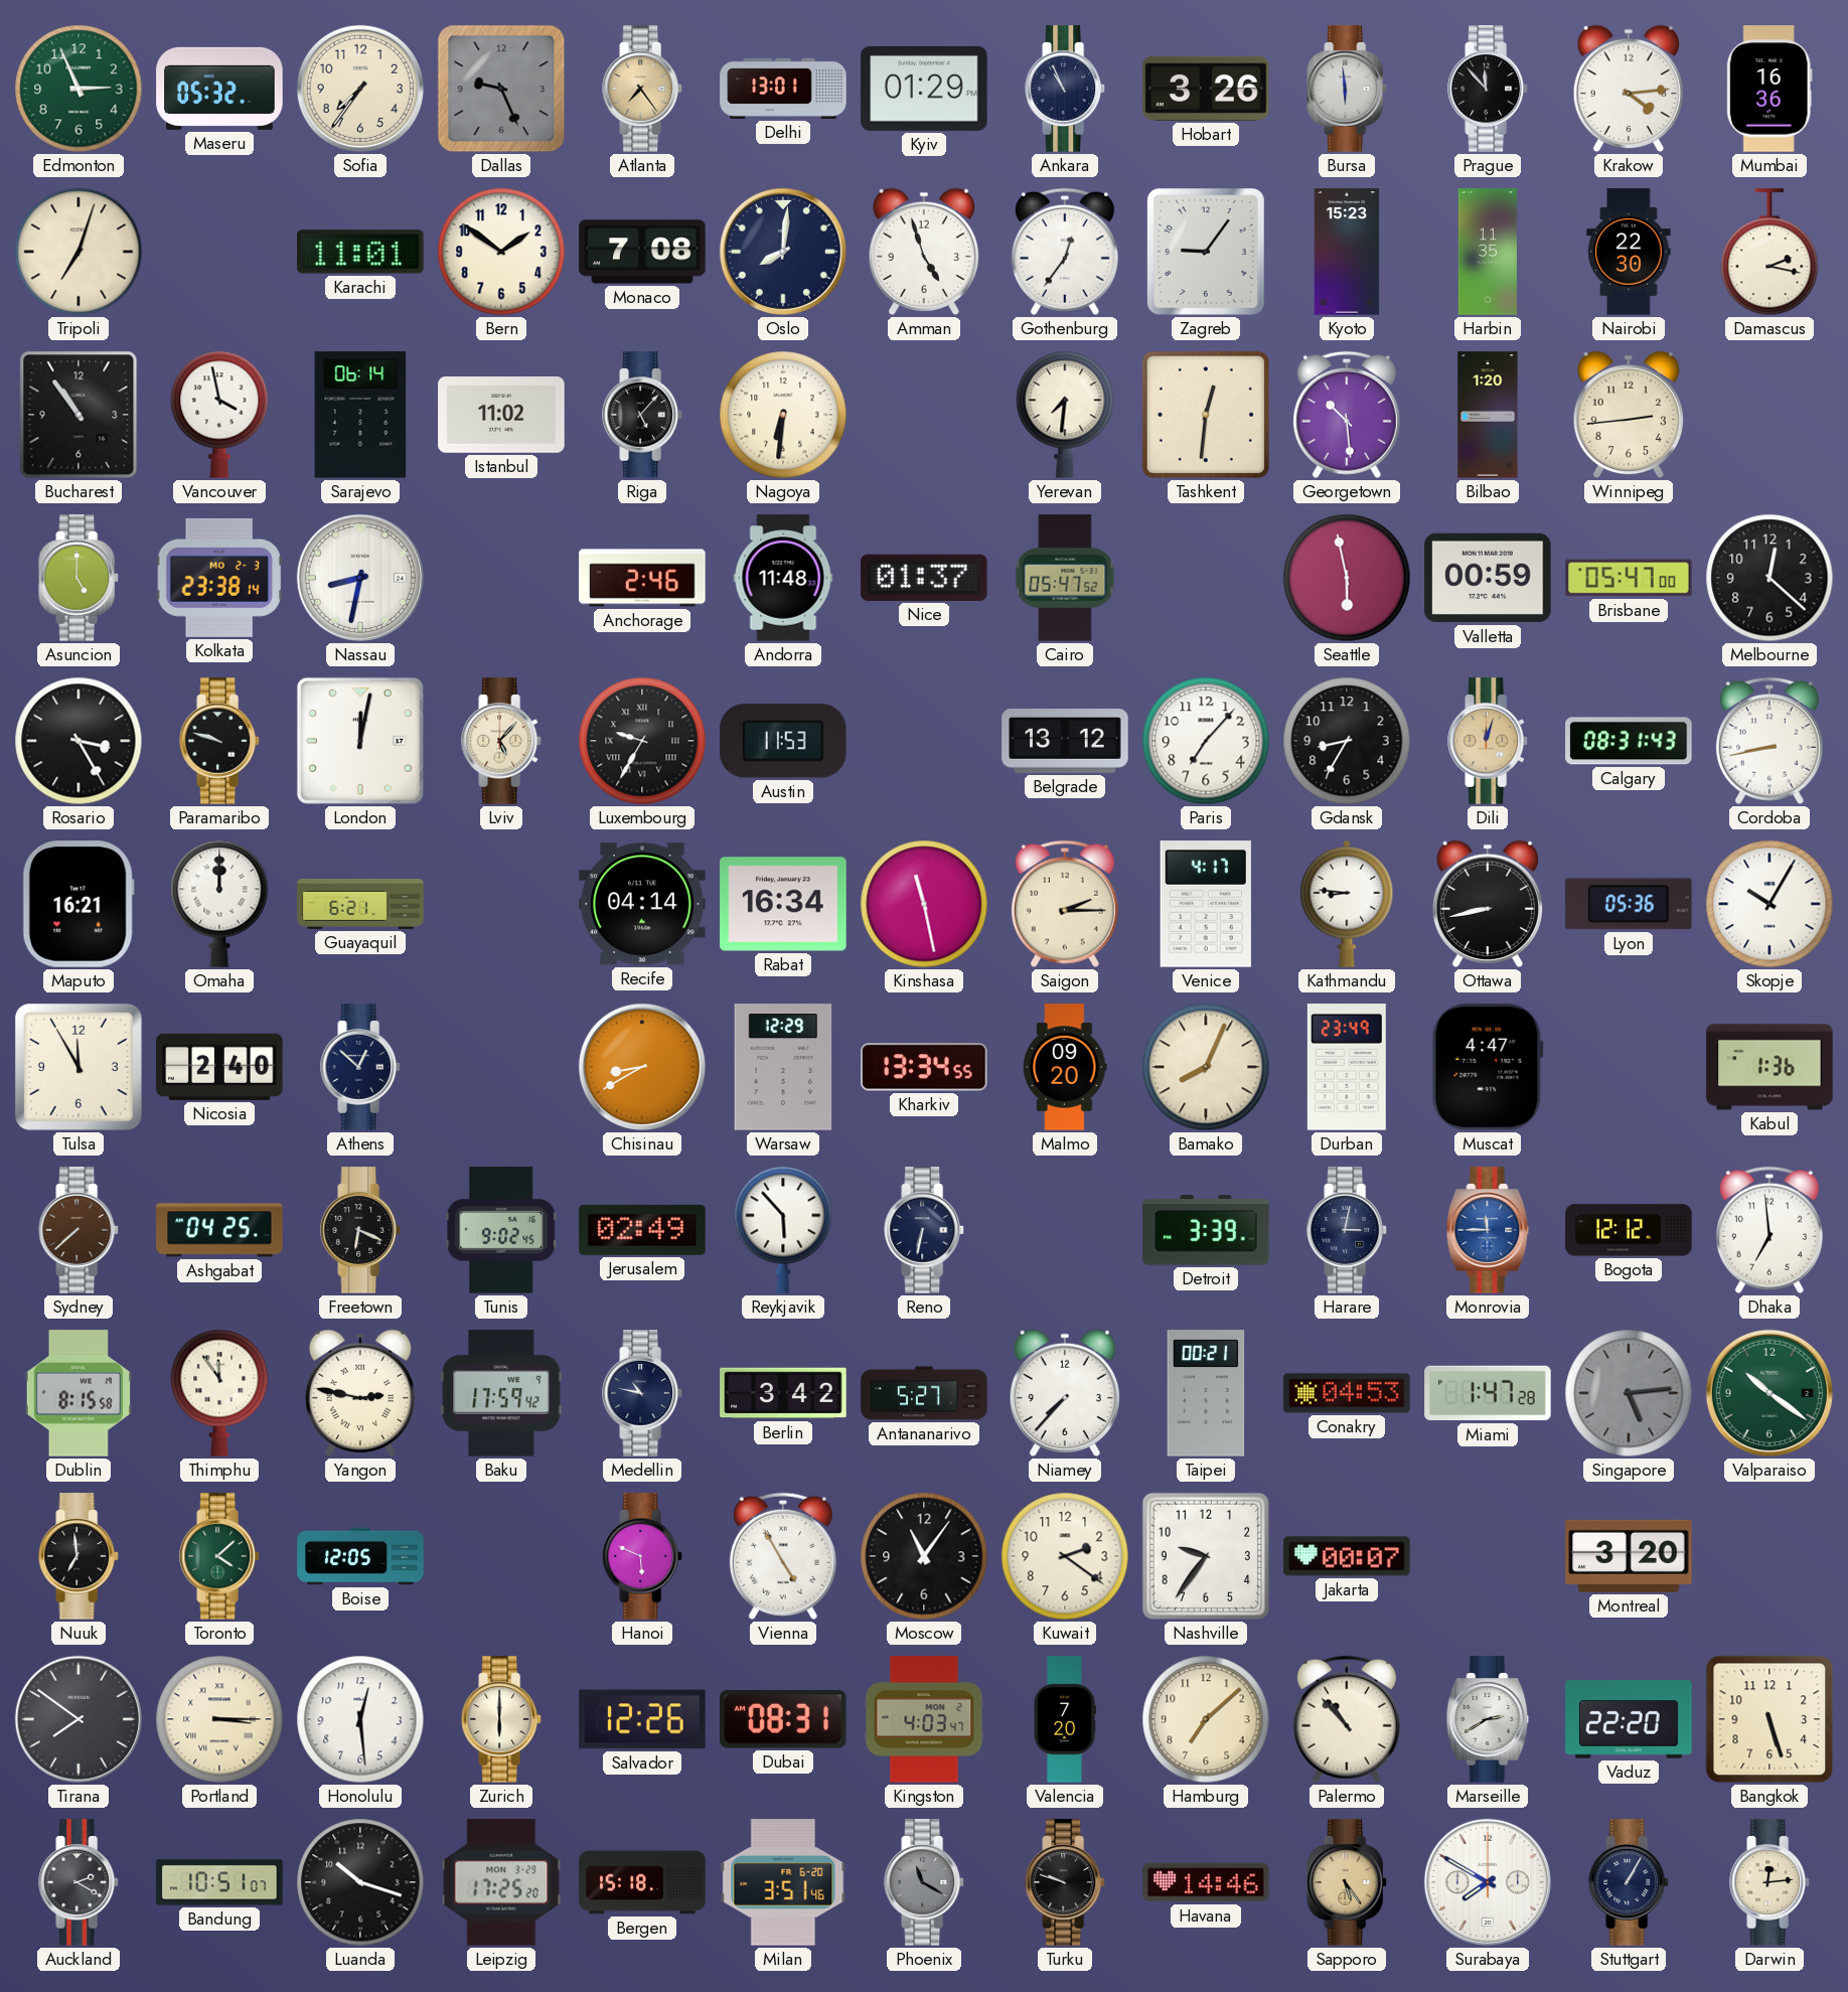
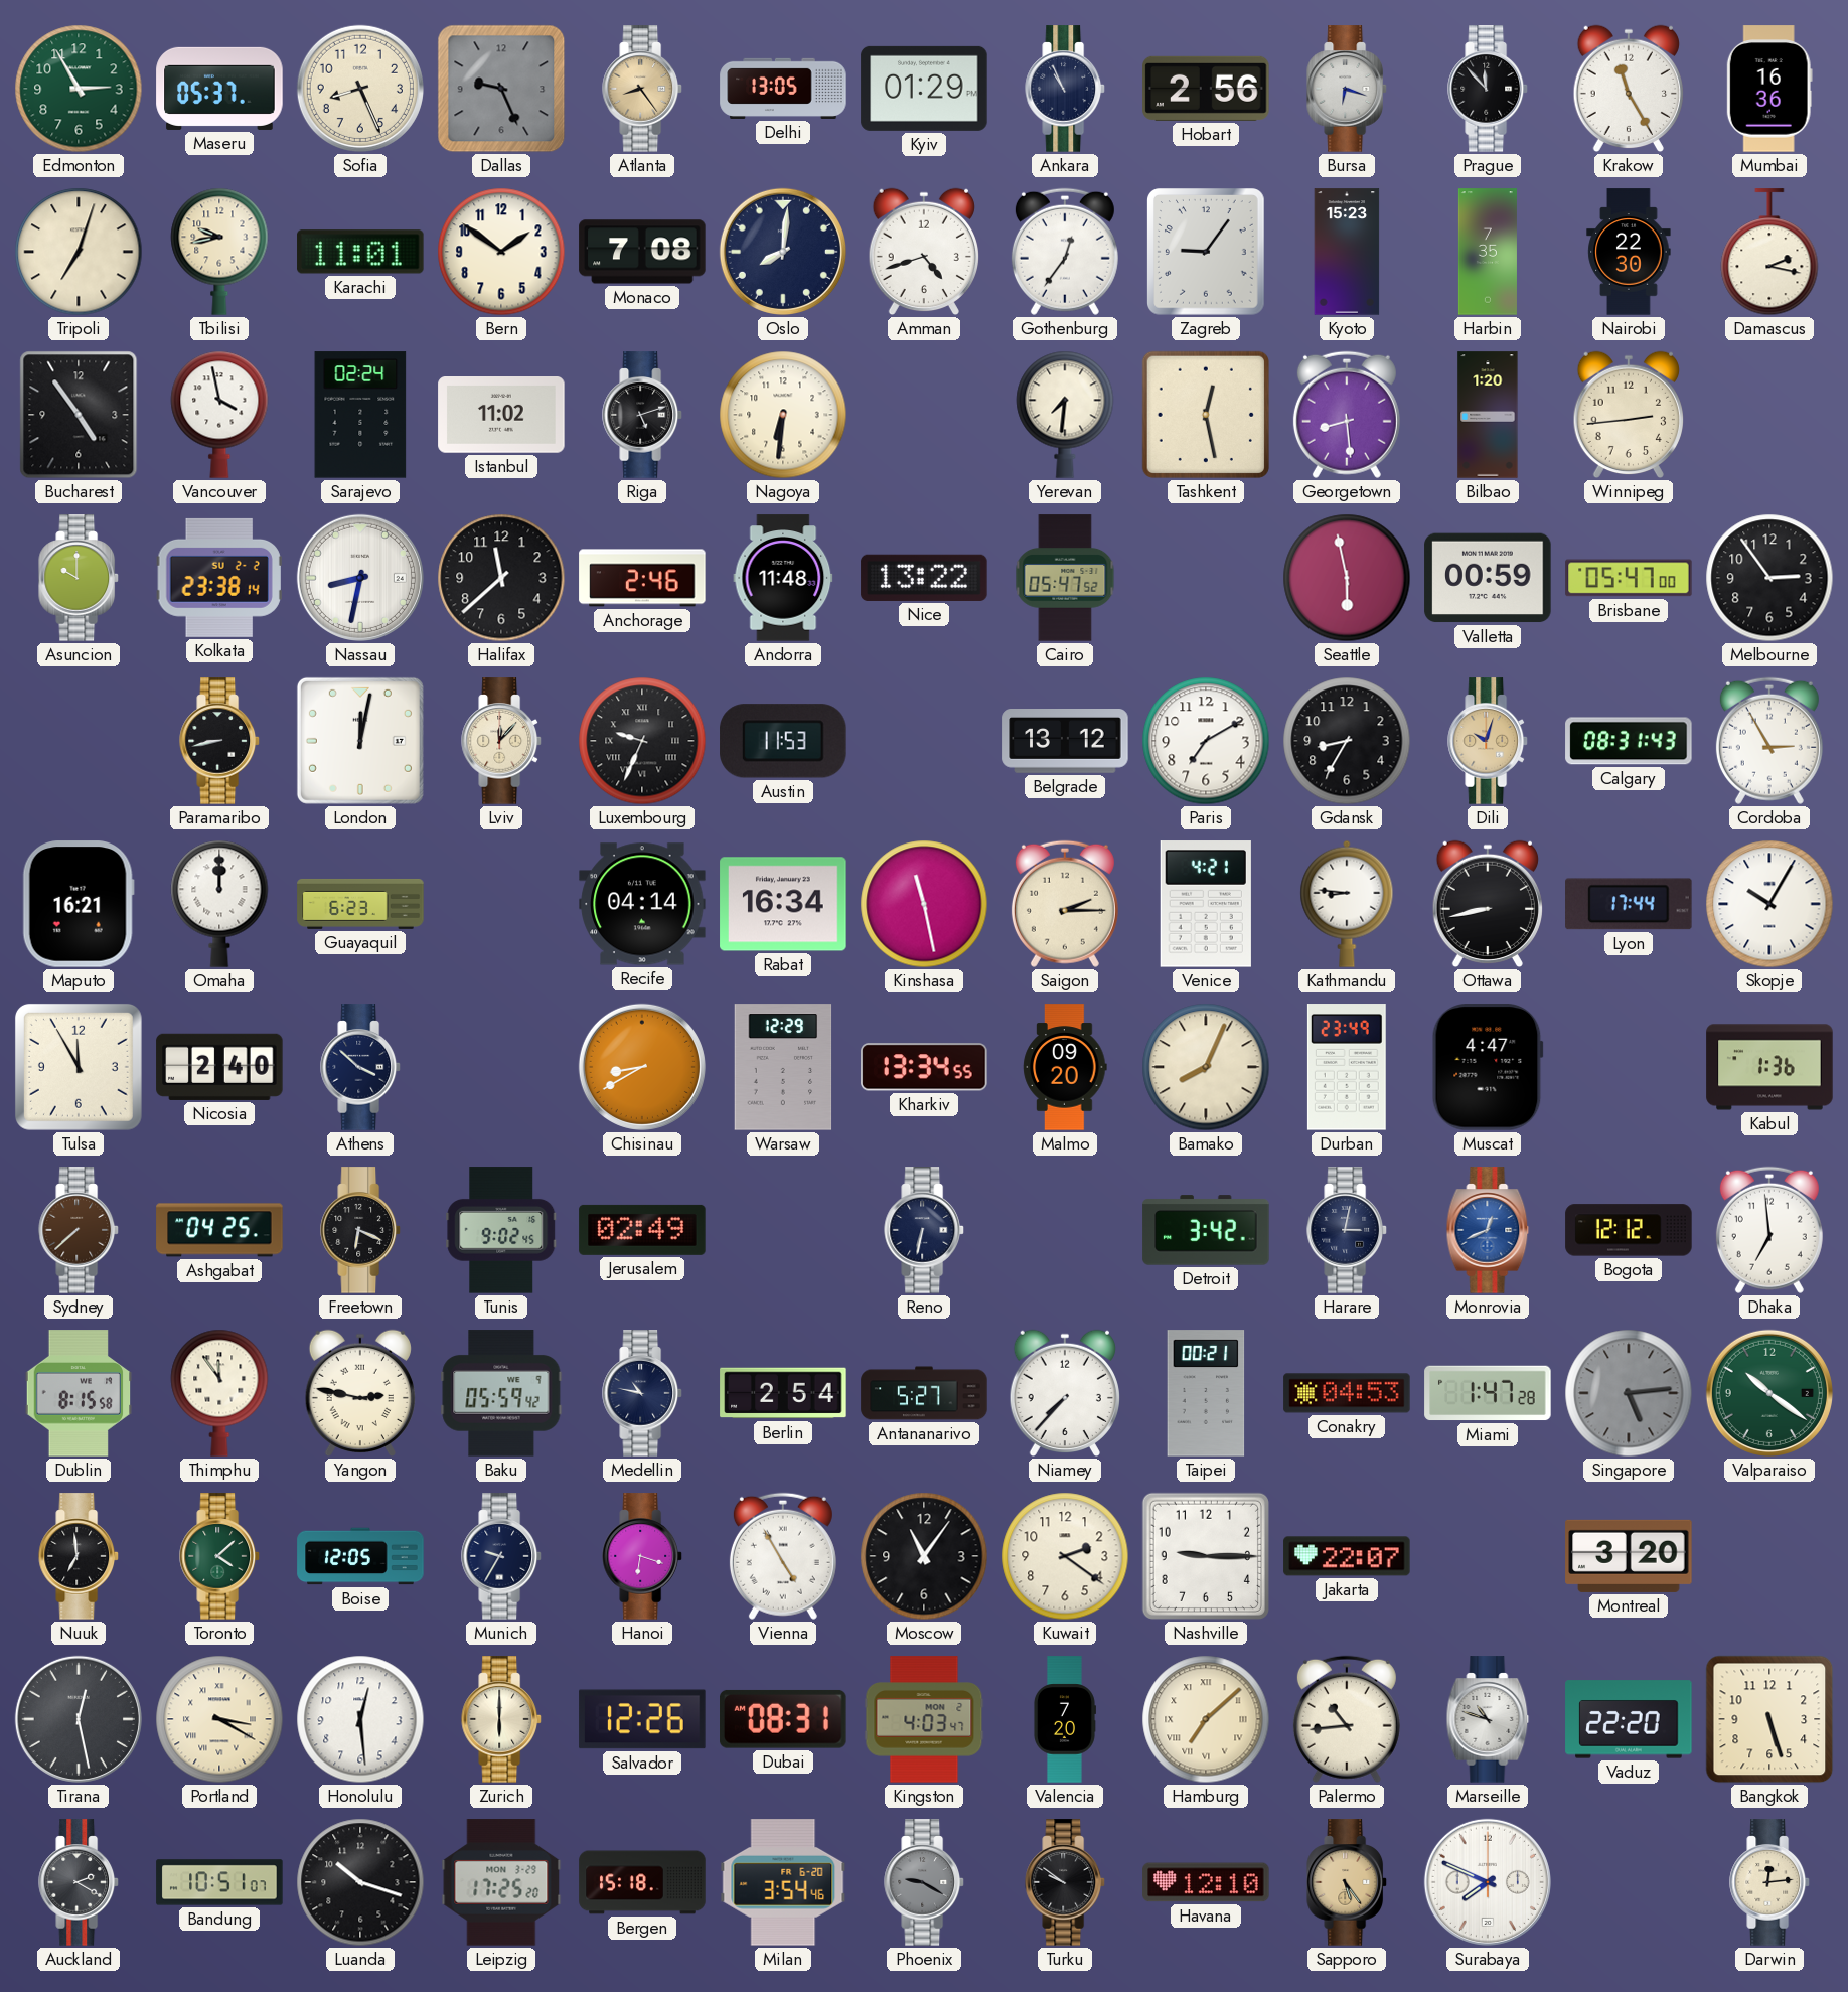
Edmonton: 2:56 -> 2:55
Maseru: 05:32 -> 05:37
Sofia: 7:36 -> 8:26
Atlanta: 7:24 -> 8:24
Delhi: 13:01 -> 13:05
Hobart: 3:26 -> 2:56
Bursa: 5:59 -> 6:18
Krakow: 4:14 -> 11:25
Tbilisi: none -> 9:43
Amman: 4:57 -> 4:42
Harbin: 11:35 -> 7:35
Bucharest: 10:54 -> 4:54
Sarajevo: 06:14 -> 02:24
Riga: 5:07 -> 5:12
Tashkent: 12:31 -> 12:28
Georgetown: 10:29 -> 8:29
Asuncion: 5:00 -> 10:00
Kolkata date: MO 2-3 -> SU 2-2
Halifax: none -> 11:38
Nice: 01:37 -> 13:22
Melbourne: 12:22 -> 2:54
Rosario: 3:25 -> none
Paramaribo: 9:48 -> 8:43
Lviv: 5:07 -> 12:07
Luxembourg: 9:35 -> 9:34
Paris: 7:07 -> 7:10
Dili: 12:03 -> 10:03
Cordoba: 8:43 -> 2:55
Guayaquil: 6:21 -> 6:23
Venice: 4:17 -> 4:21
Lyon: 05:36 -> 17:44
Athens: 12:52 -> 3:52
Reykjavik: 5:53 -> none
Detroit: 3:39 -> 3:42
Monrovia: 11:45 -> 12:41
Baku: 17:59 -> 05:59
Berlin: 3:42 -> 2:54
Munich: none -> 9:35
Hanoi: 5:49 -> 6:18
Nashville: 9:36 -> 9:15
Jakarta: 00:07 -> 22:07
Tirana: 7:51 -> 12:28
Portland: 3:15 -> 3:20
Hamburg numerals: Arabic -> Roman
Palermo: 10:53 -> 10:44
Marseille: 2:40 -> 10:48
Milan: 3:51 -> 3:54
Phoenix: 11:20 -> 9:20
Turku: 9:48 -> 9:51
Havana: 14:46 -> 12:10
Surabaya: 7:50 -> 7:49
Stuttgart: 1:05 -> none
